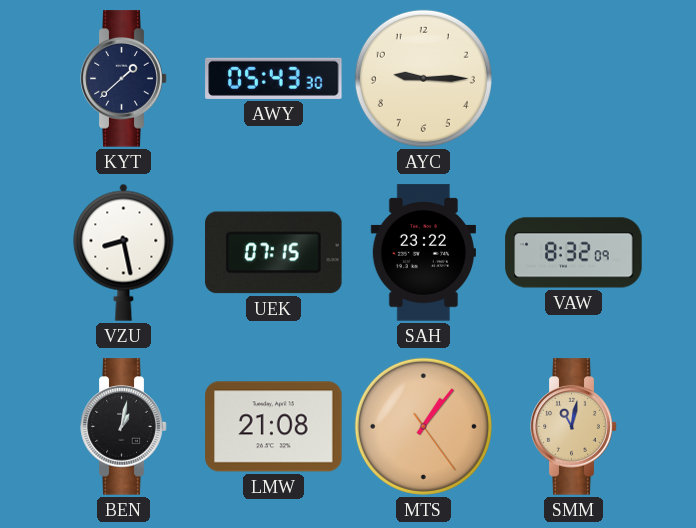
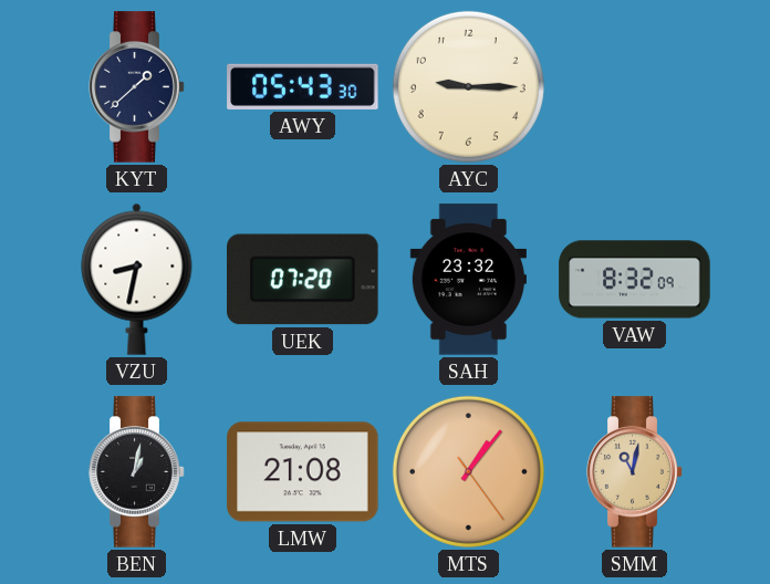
VZU: 8:28 -> 8:32
UEK: 07:15 -> 07:20
SAH: 23:22 -> 23:32
